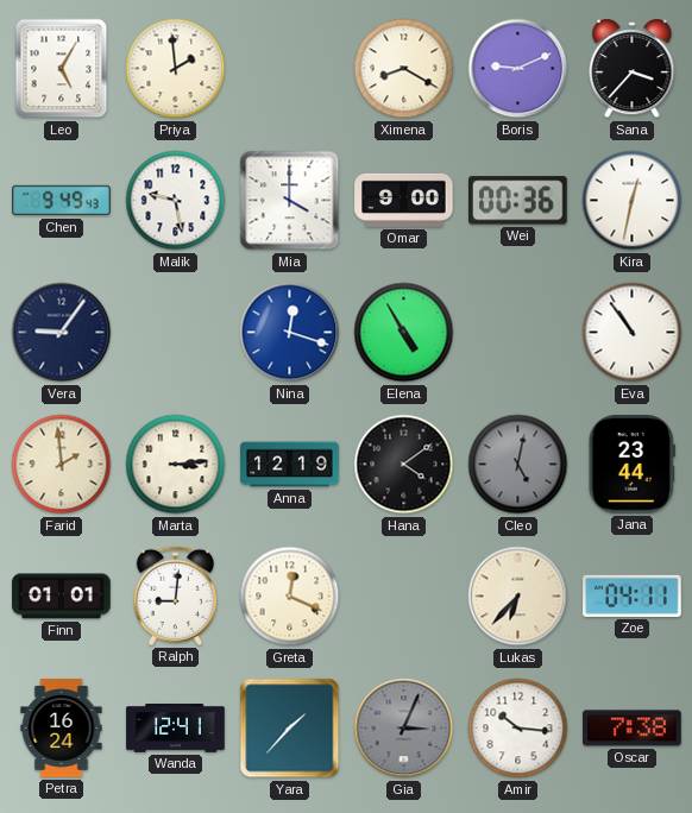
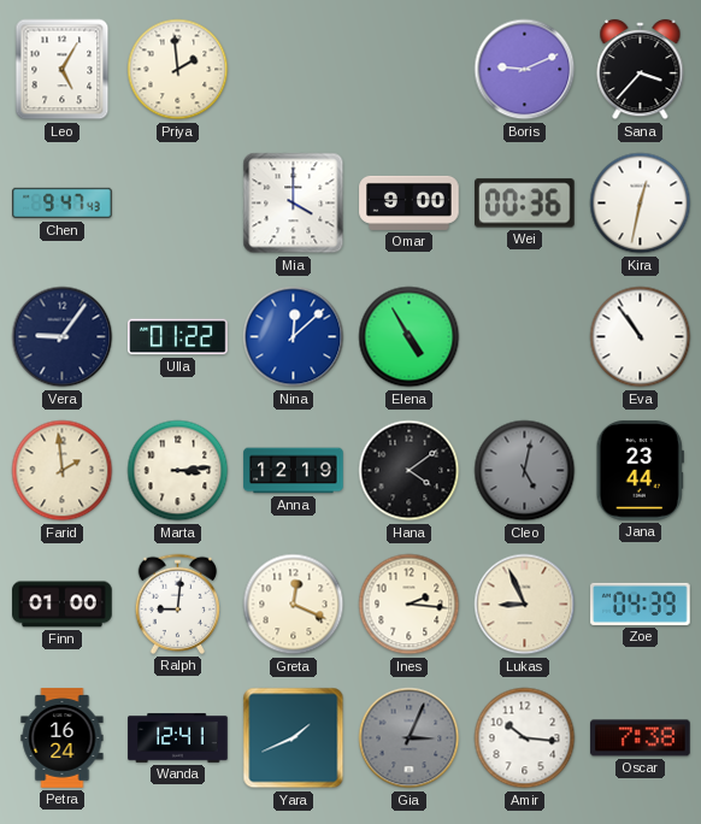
Ximena: 8:20 -> none
Chen: 9:49 -> 9:47
Malik: 9:28 -> none
Ulla: none -> 01:22
Nina: 12:18 -> 12:08
Finn: 01:01 -> 01:00
Ines: none -> 2:16
Lukas: 6:37 -> 8:56
Zoe: 04:11 -> 04:39
Yara: 1:37 -> 1:41
